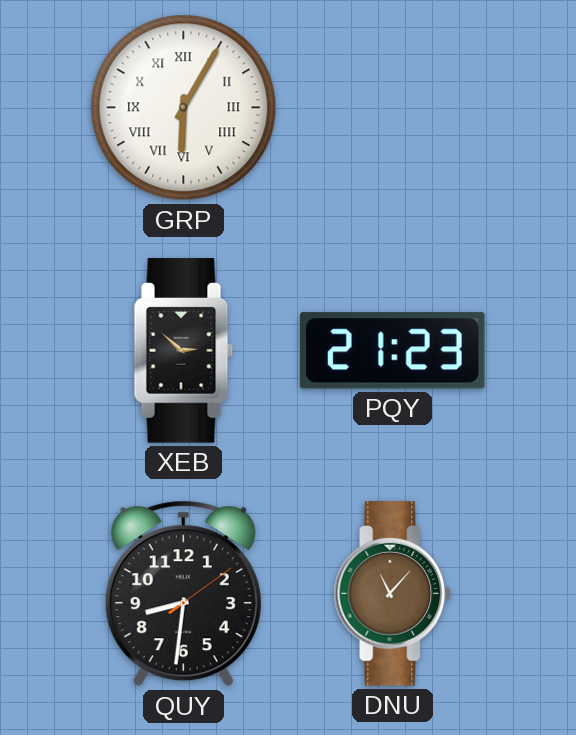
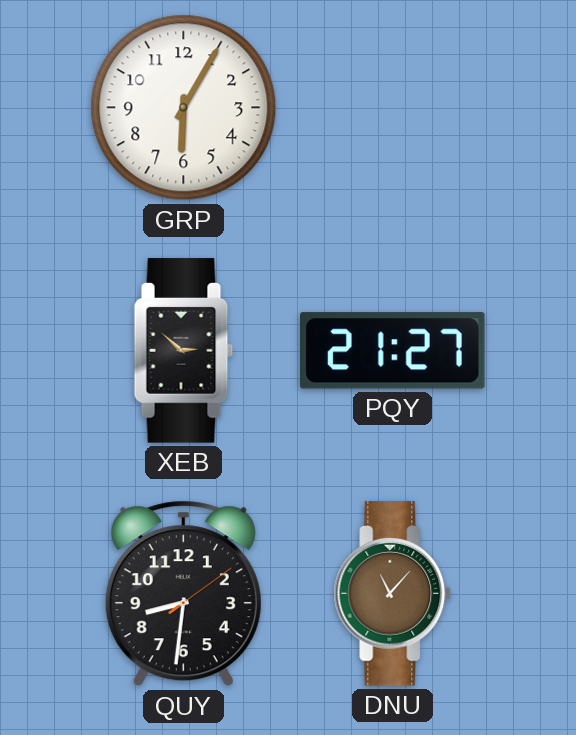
GRP numerals: Roman -> Arabic
PQY: 21:23 -> 21:27
